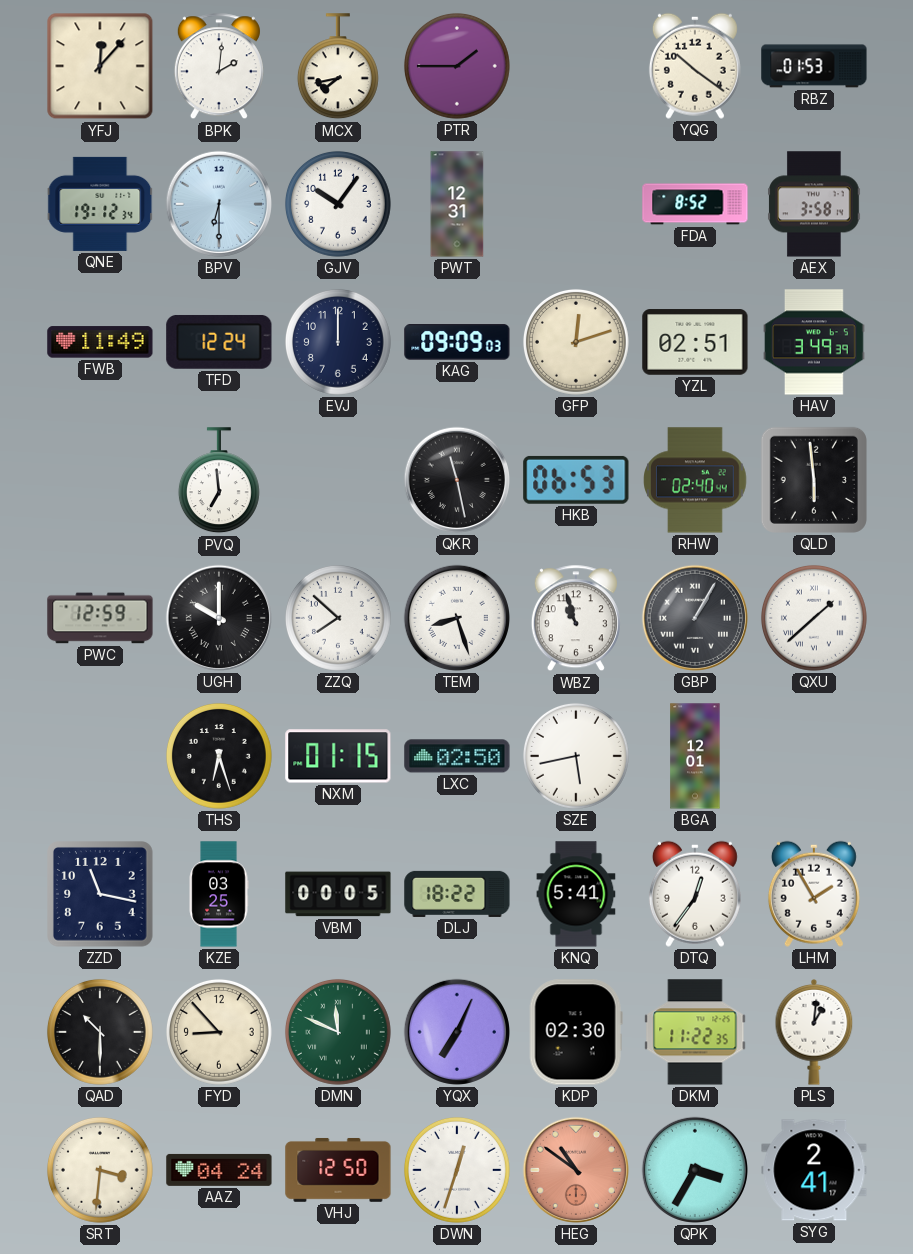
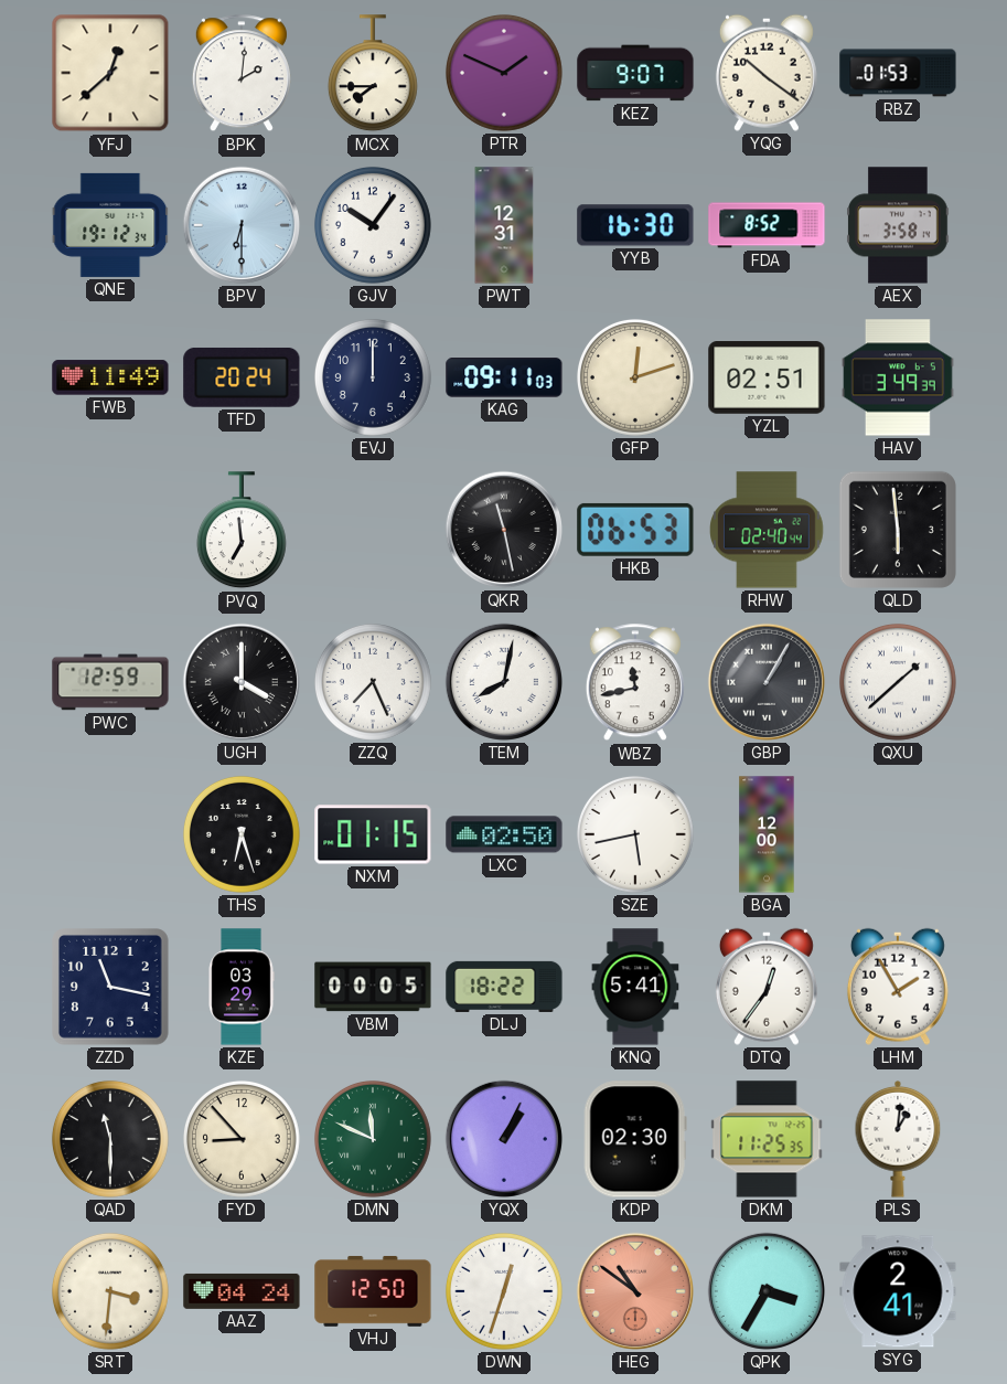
YFJ: 12:07 -> 12:38
MCX: 7:43 -> 7:45
PTR: 1:45 -> 1:49
KEZ: none -> 9:07
YYB: none -> 16:30
TFD: 12:24 -> 20:24
KAG: 09:09 -> 09:11
UGH: 10:00 -> 4:00
ZZQ: 7:52 -> 7:26
TEM: 8:27 -> 8:02
WBZ: 10:57 -> 11:43
BGA: 12:01 -> 12:00
KZE: 03:25 -> 03:29
QAD: 10:30 -> 11:30
YQX: 7:04 -> 1:04
DKM: 11:22 -> 11:25
